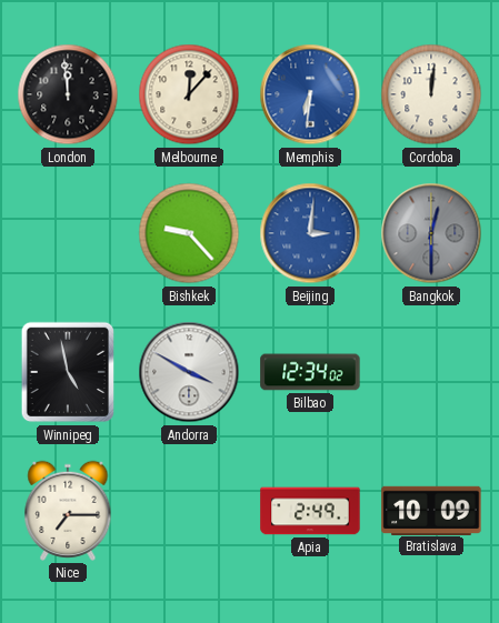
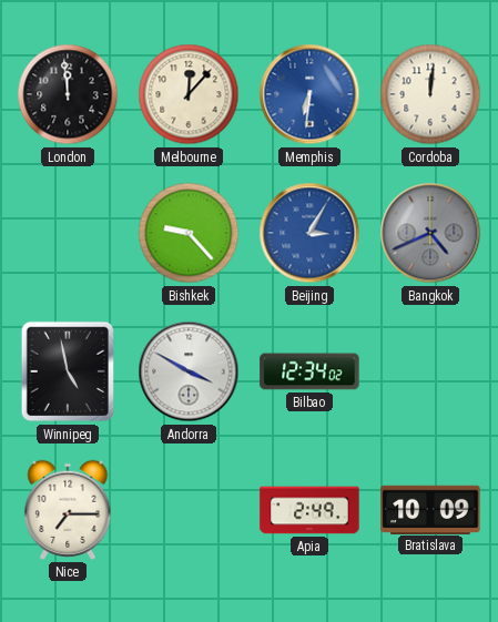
Beijing: 3:01 -> 3:05
Bangkok: 12:30 -> 4:41
